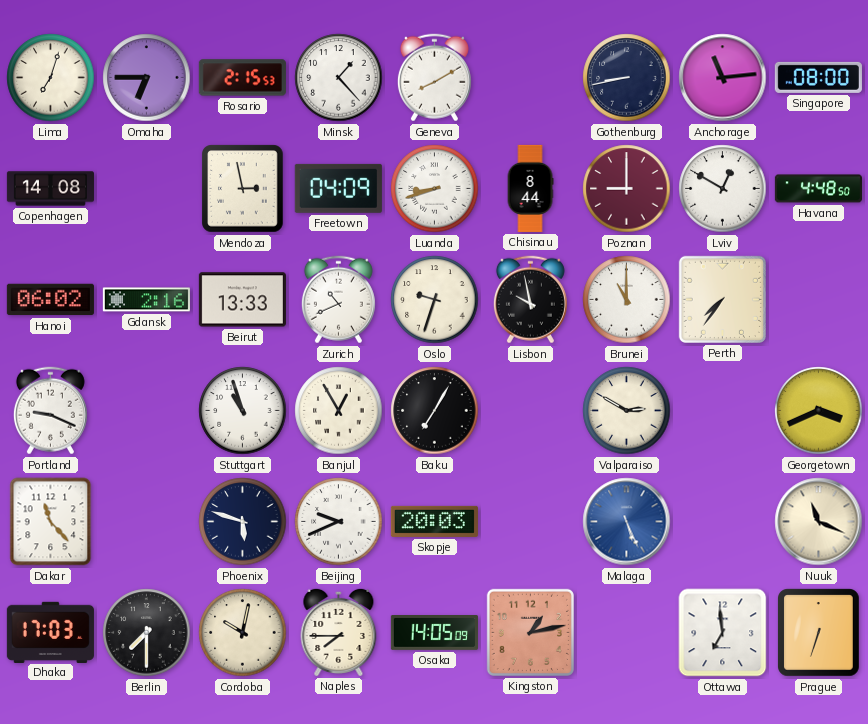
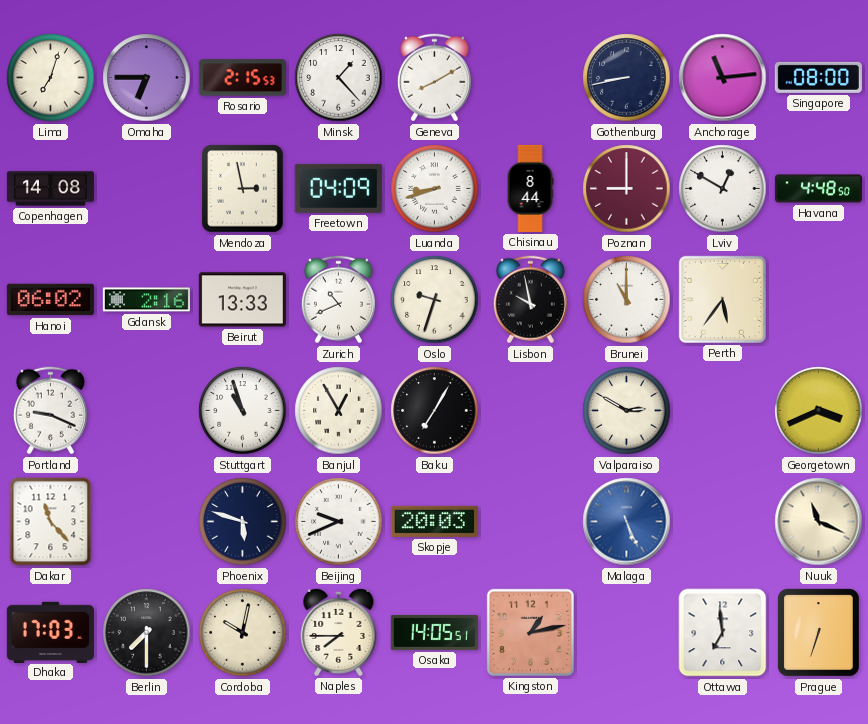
Perth: 7:36 -> 5:36
Osaka: 14:05:09 -> 14:05:51
